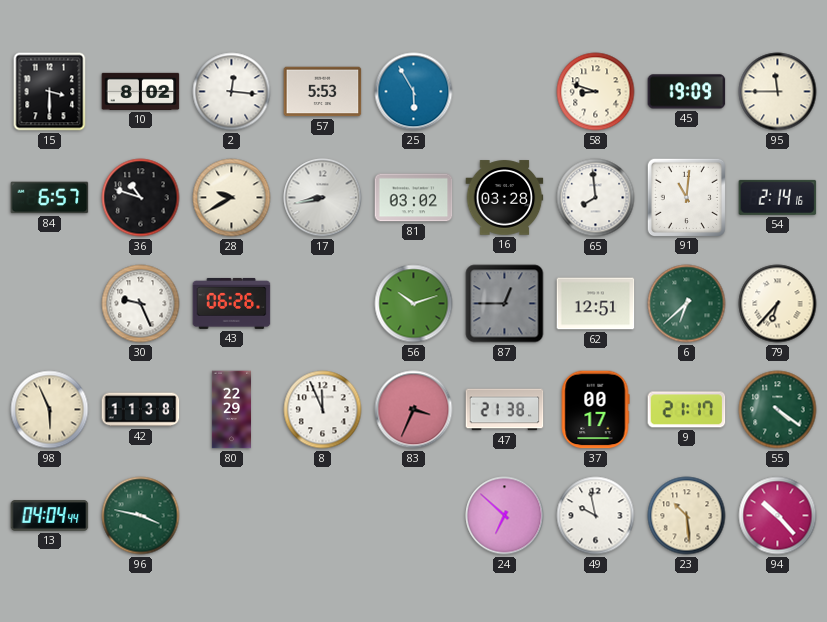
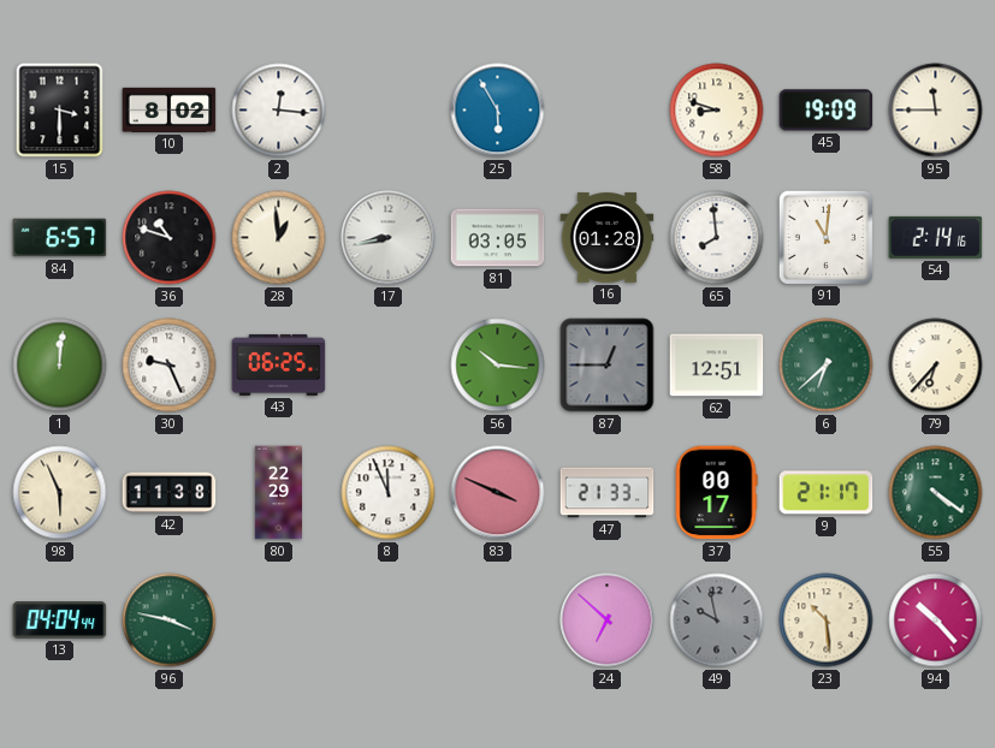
57: 5:53 -> none
28: 9:40 -> 12:59
81: 03:02 -> 03:05
16: 03:28 -> 01:28
1: none -> 12:01
43: 06:26 -> 06:25
56: 10:12 -> 10:16
83: 3:34 -> 3:49
47: 21:38 -> 21:33
49 dial: white -> grey
